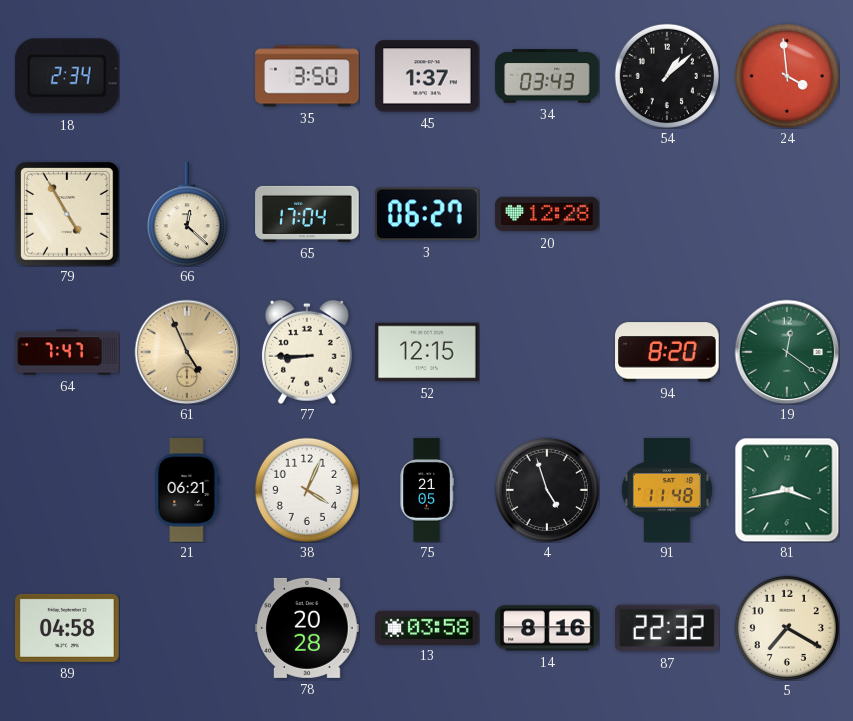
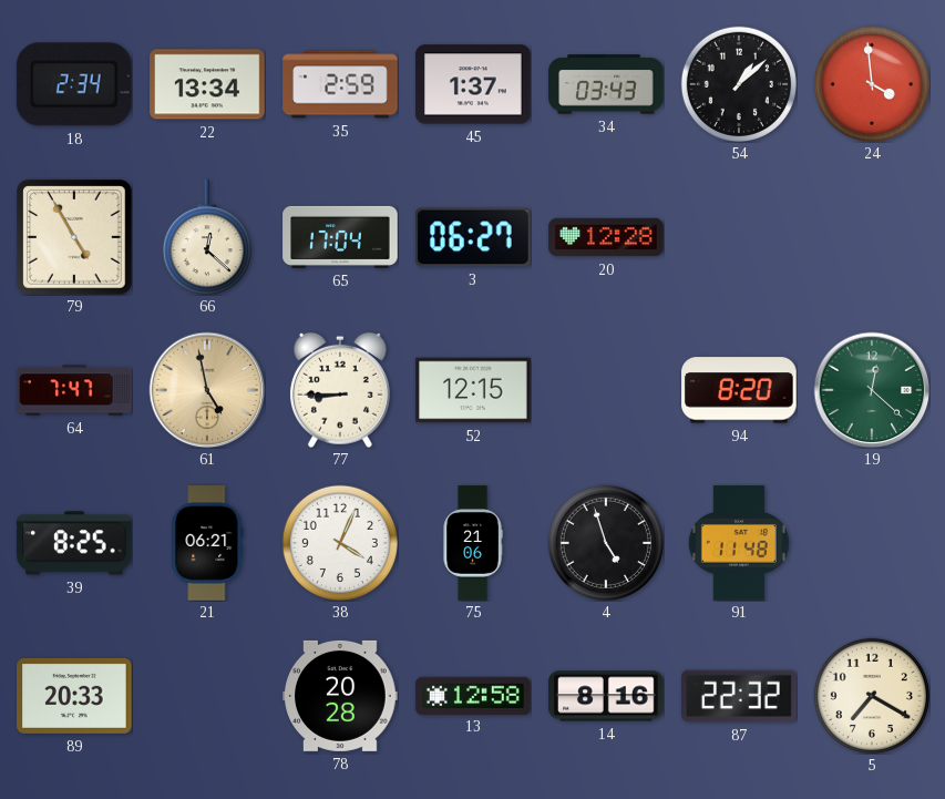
22: none -> 13:34
35: 3:50 -> 2:59
61: 4:56 -> 4:58
19: 12:21 -> 12:22
39: none -> 8:25
75: 21:05 -> 21:06
81: 3:43 -> none
89: 04:58 -> 20:33
13: 03:58 -> 12:58
